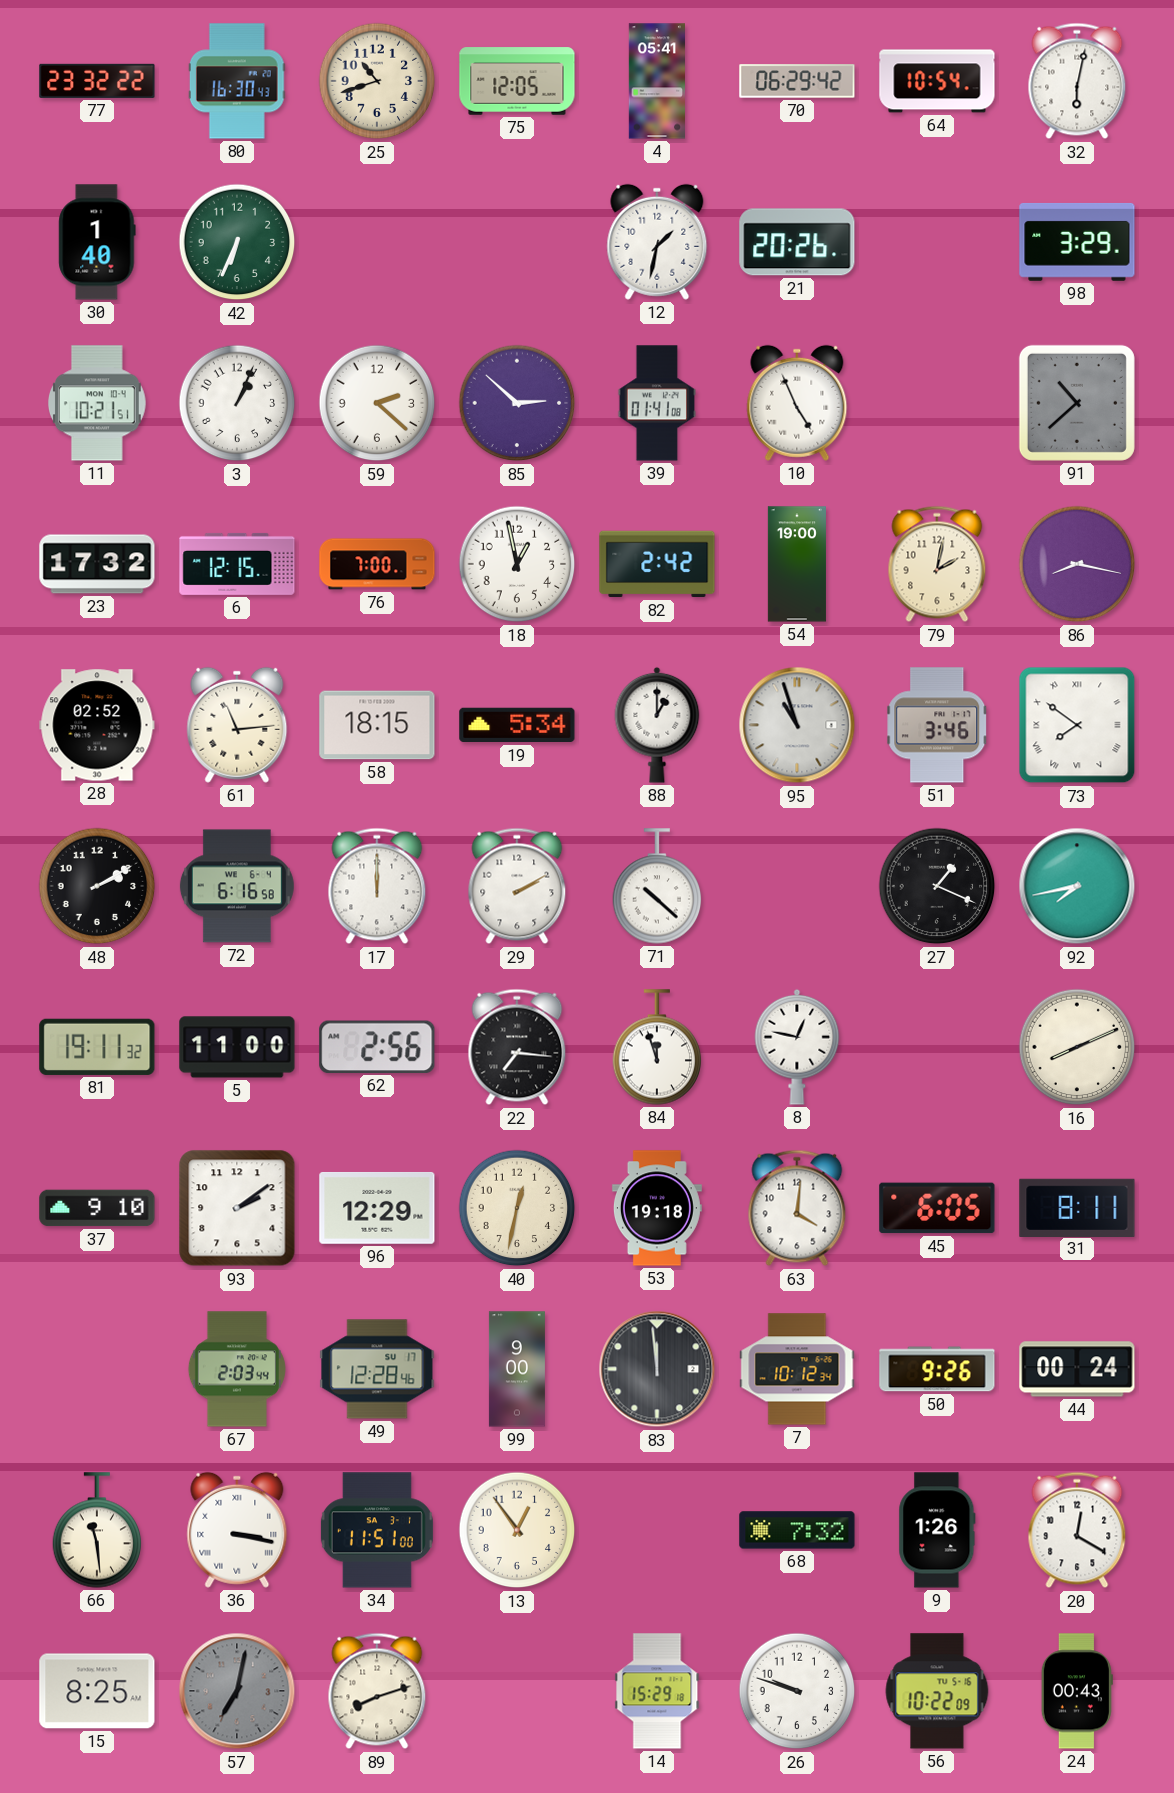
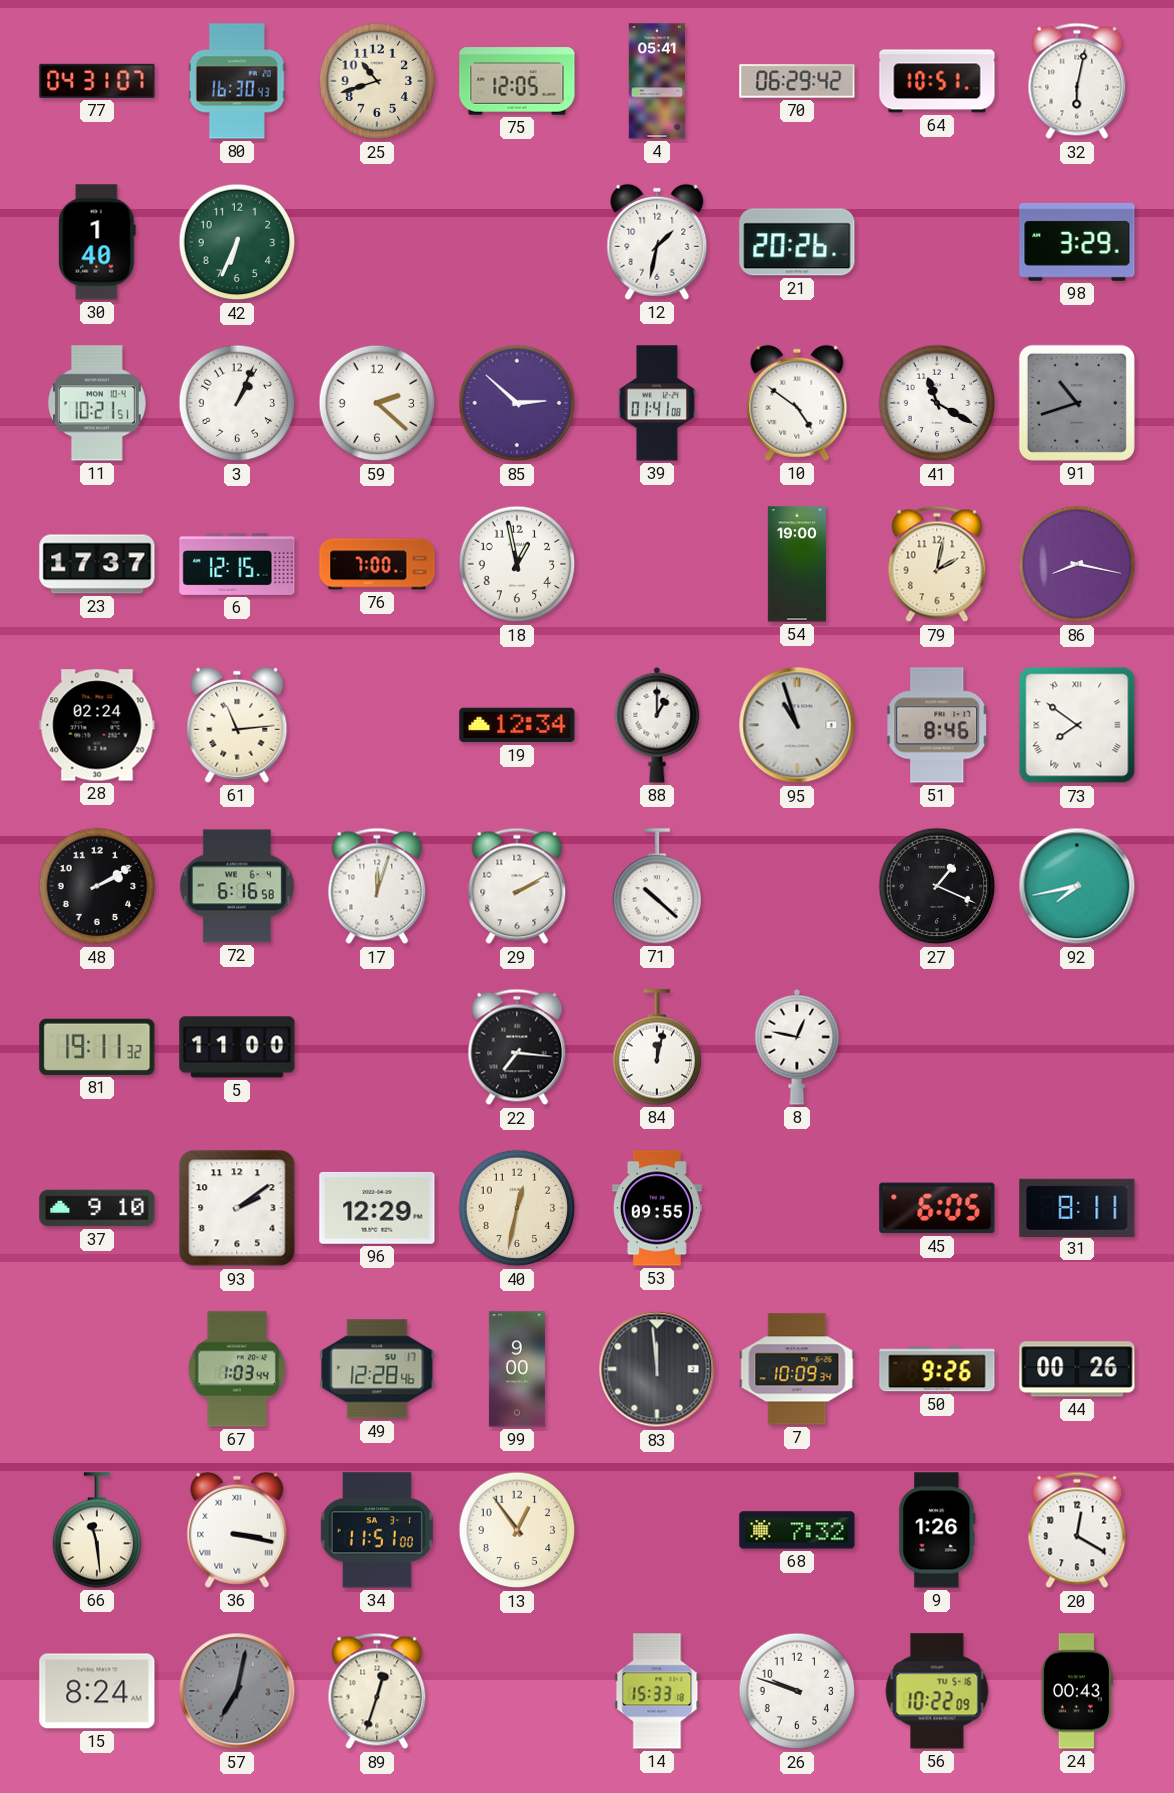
77: 23:32 -> 04:31
64: 10:54 -> 10:51
10: 4:56 -> 4:51
41: none -> 11:20
91: 10:38 -> 10:42
23: 17:32 -> 17:37
82: 2:42 -> none
28: 02:52 -> 02:24
58: 18:15 -> none
19: 5:34 -> 12:34
51: 3:46 -> 8:46
17: 12:00 -> 12:03
62: 2:56 -> none
84: 11:57 -> 12:02
16: 8:11 -> none
53: 19:18 -> 09:55
63: 4:01 -> none
67: 2:03 -> 1:03
7: 10:12 -> 10:09
44: 00:24 -> 00:26
15: 8:25 -> 8:24
89: 8:12 -> 12:33
14: 15:29 -> 15:33
